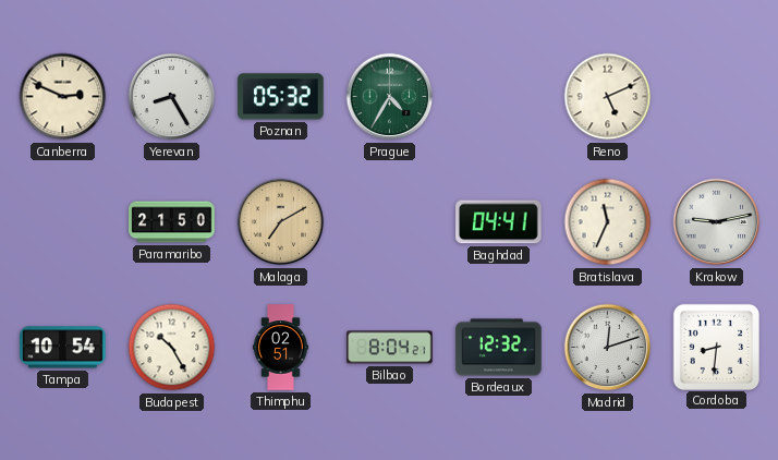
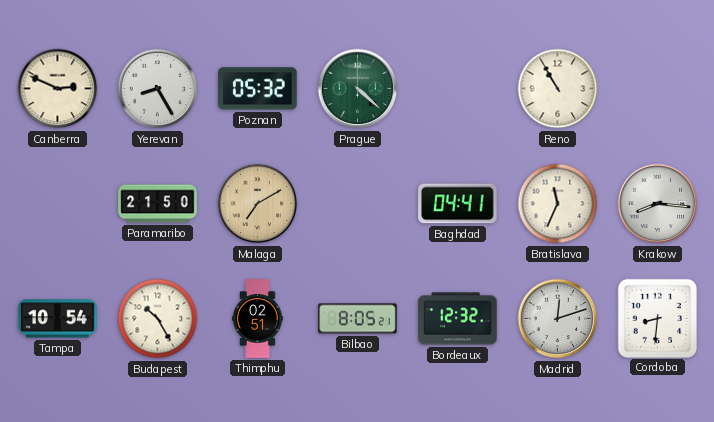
Prague: 4:35 -> 4:22
Reno: 5:11 -> 10:55
Krakow: 9:13 -> 8:16
Bilbao: 8:04 -> 8:05
